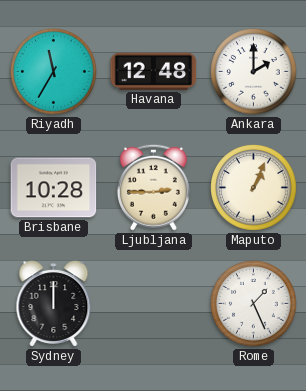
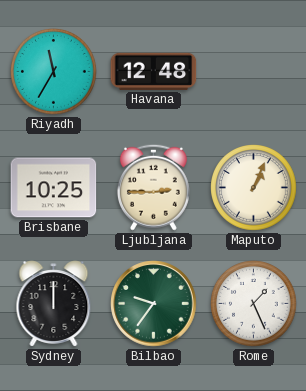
Ankara: 2:00 -> none
Brisbane: 10:28 -> 10:25
Bilbao: none -> 9:36
